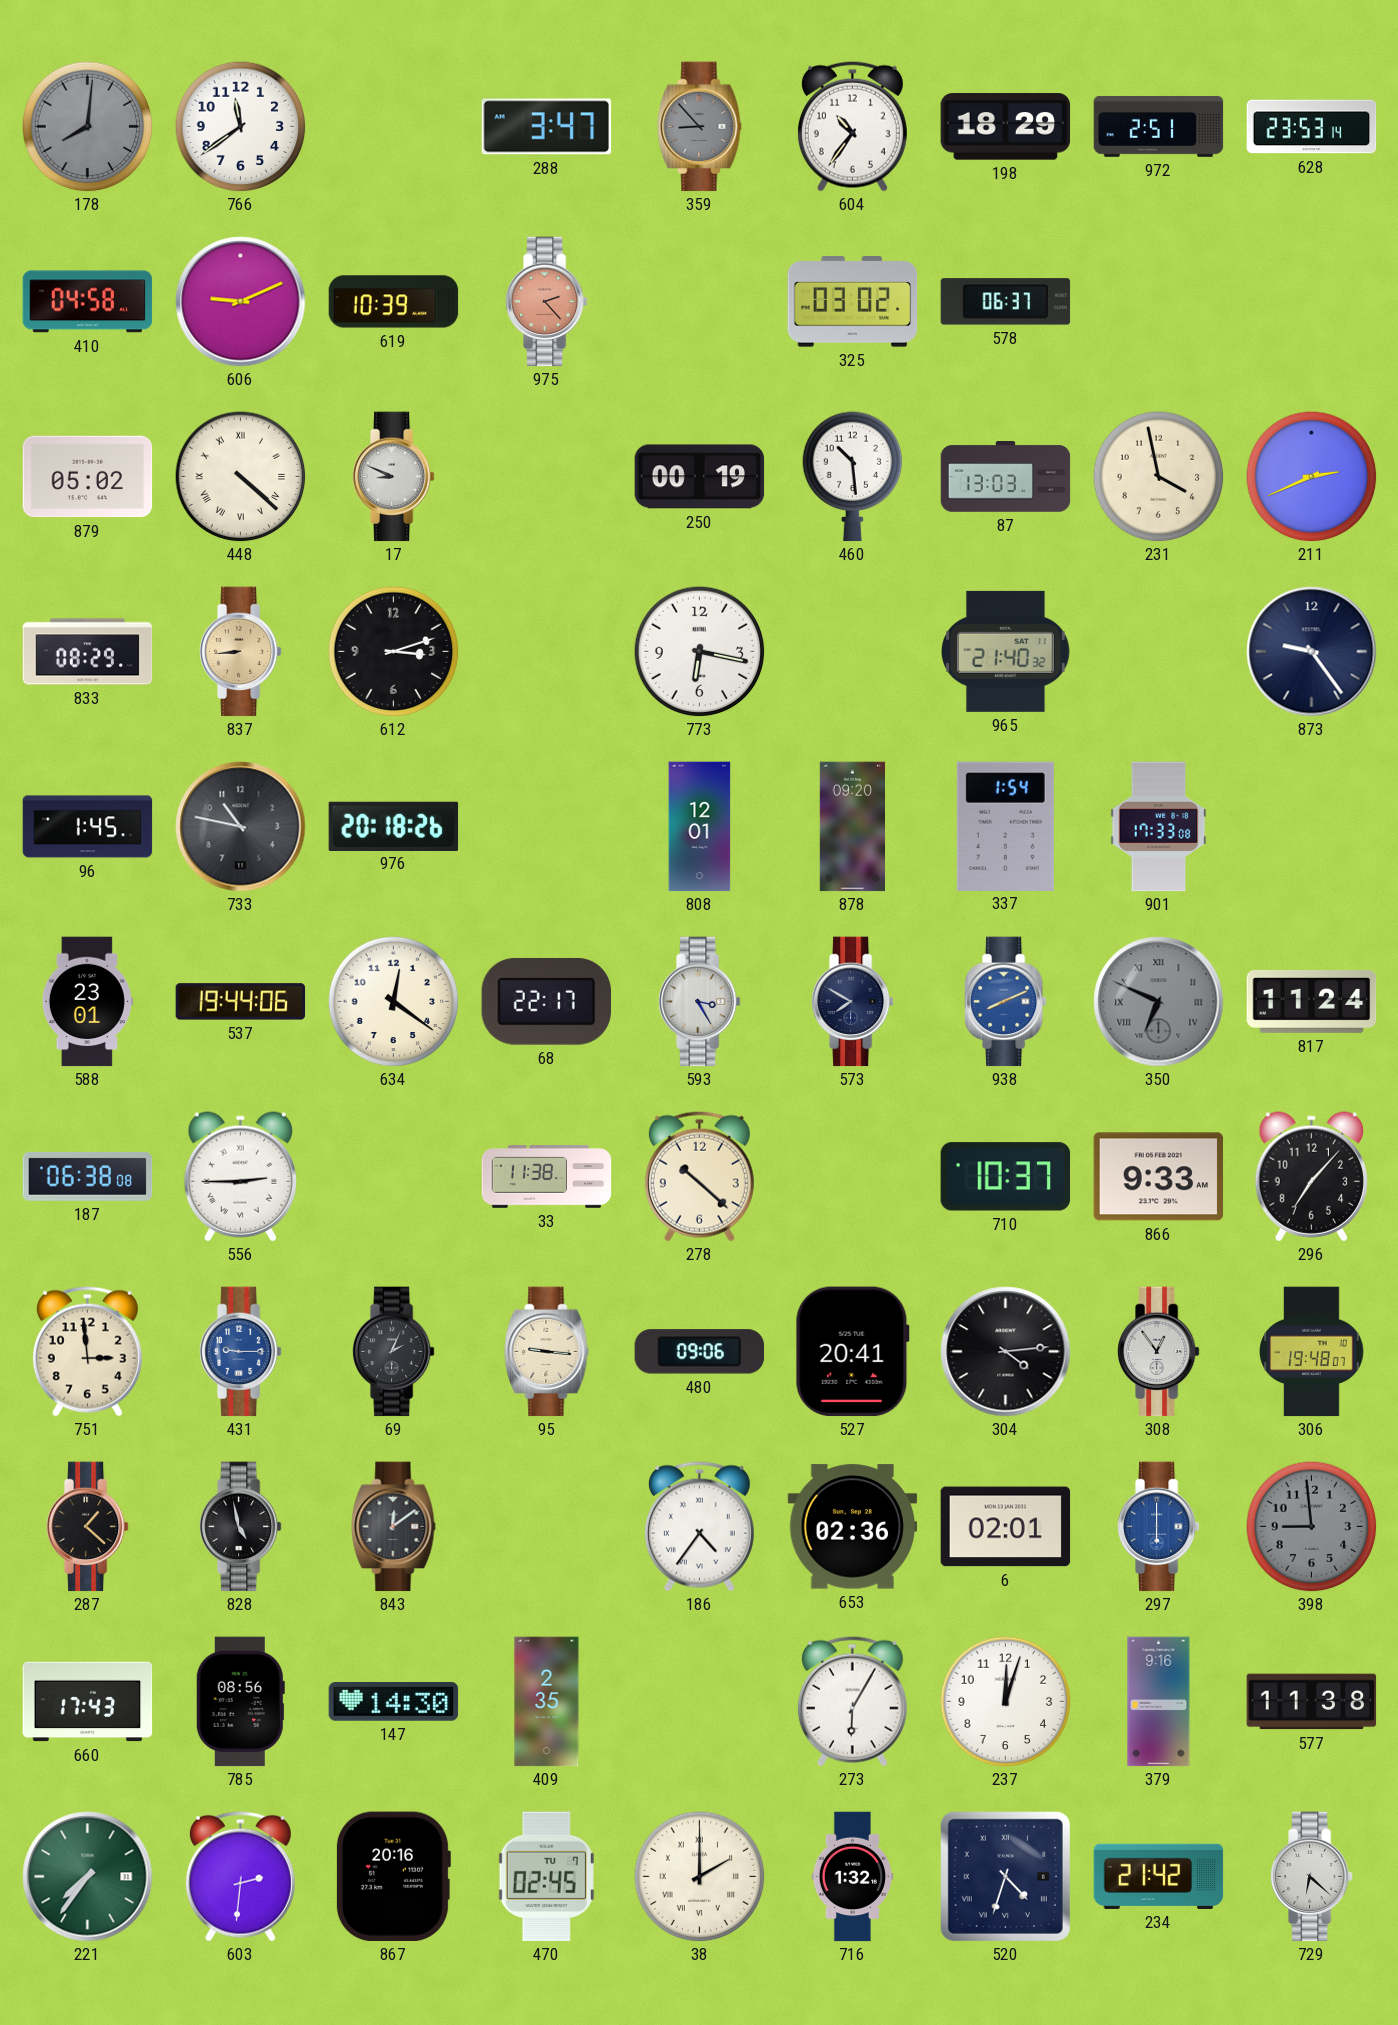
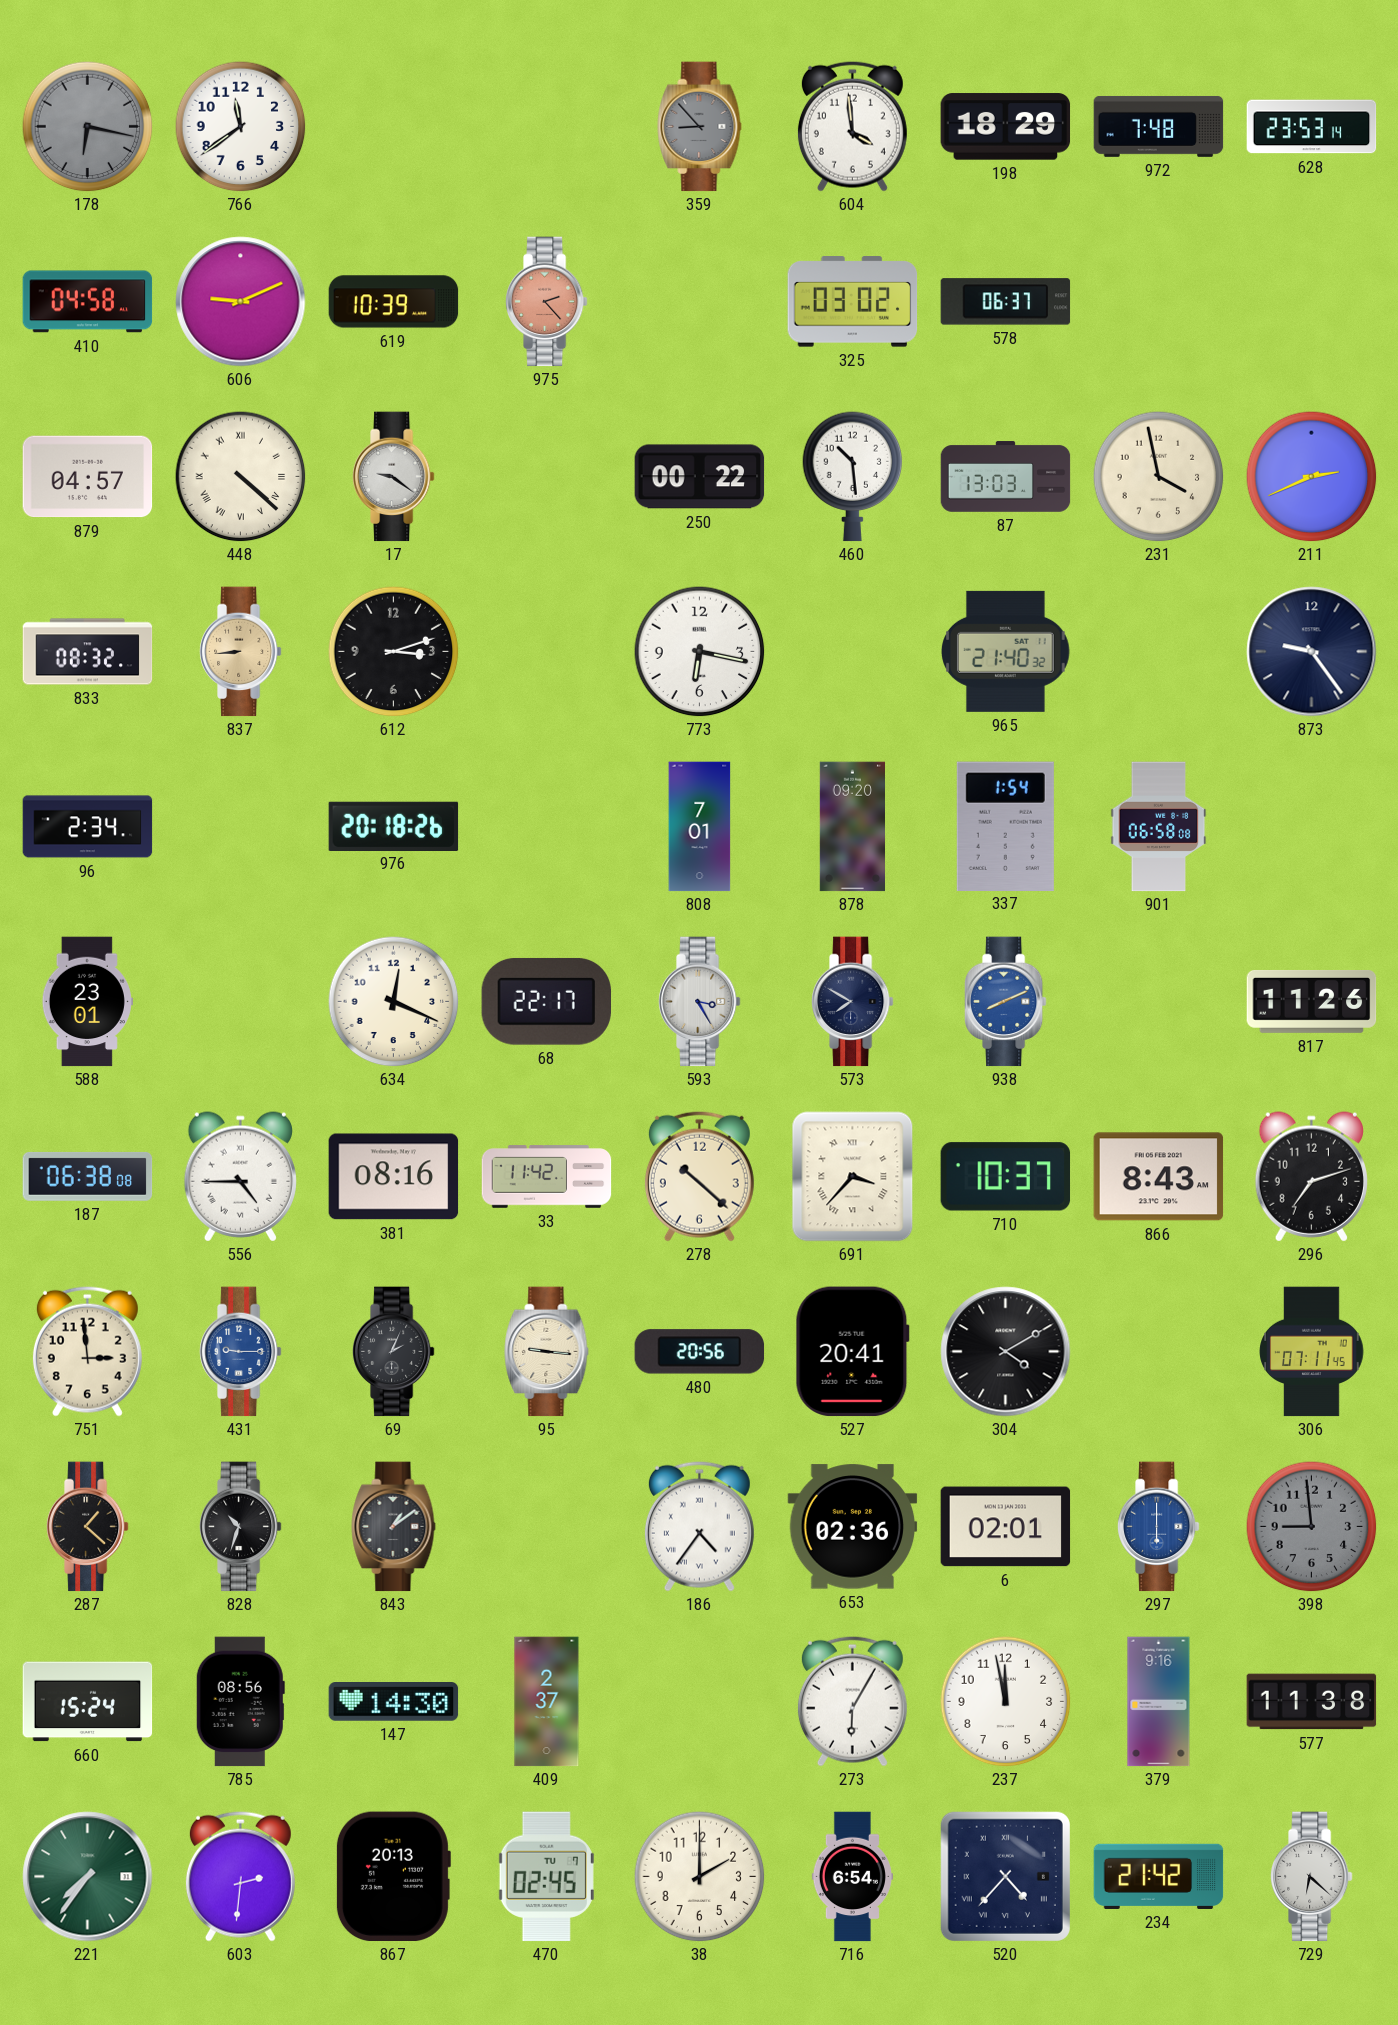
178: 8:01 -> 6:17
288: 3:47 -> none
604: 10:36 -> 3:59
972: 2:51 -> 7:48
879: 05:02 -> 04:57
17: 8:49 -> 9:21
250: 00:19 -> 00:22
833: 08:29 -> 08:32
96: 1:45 -> 2:34
733: 10:47 -> none
808: 12:01 -> 7:01
901: 17:33 -> 06:58
537: 19:44 -> none
634: 12:21 -> 12:19
350: 6:49 -> none
817: 11:24 -> 11:26
556: 2:45 -> 4:45
381: none -> 08:16
33: 11:38 -> 11:42
691: none -> 3:37
866: 9:33 -> 8:43
296: 7:07 -> 7:12
480: 09:06 -> 20:56
304: 4:14 -> 4:10
308: 12:54 -> none
306: 19:48 -> 07:11
828: 4:58 -> 10:33
843: 12:09 -> 1:09
660: 17:43 -> 15:24
409: 2:35 -> 2:37
237: 12:03 -> 11:58
867: 20:16 -> 20:13
38 numerals: Roman -> Arabic
716: 1:32 -> 6:54
520: 4:33 -> 4:37
